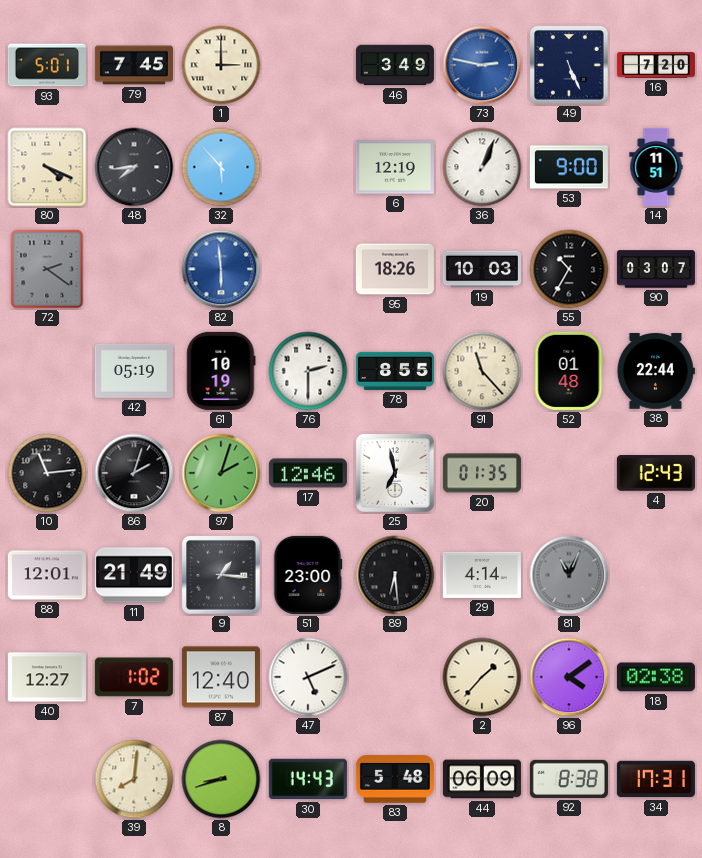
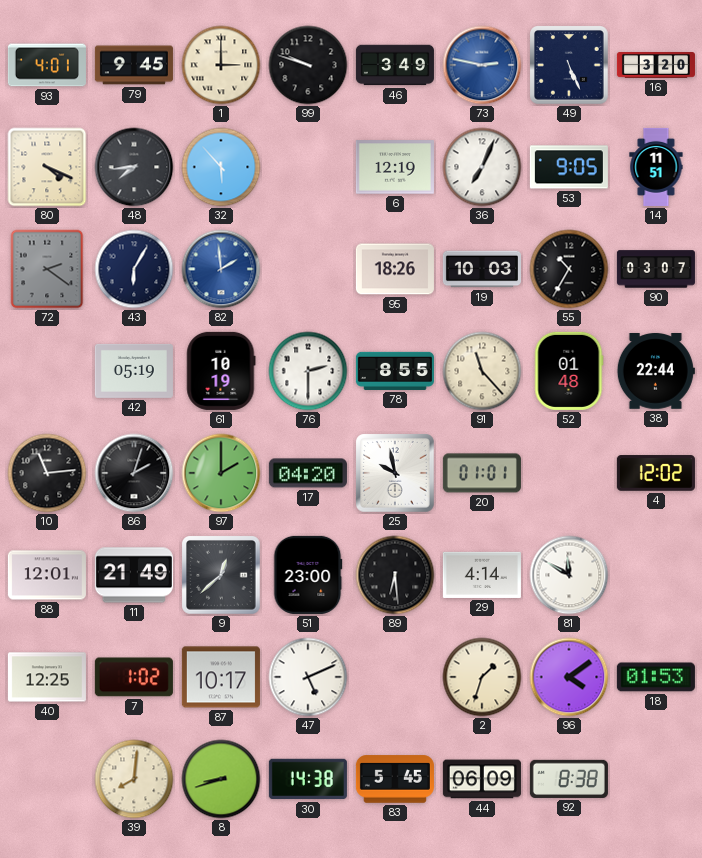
93: 5:01 -> 4:01
79: 7:45 -> 9:45
99: none -> 9:48
16: 7:20 -> 3:20
36: 1:04 -> 7:04
53: 9:00 -> 9:05
43: none -> 6:05
82: 5:59 -> 1:59
97: 2:03 -> 2:00
17: 12:46 -> 04:20
25: 6:58 -> 9:58
20: 01:35 -> 01:01
4: 12:43 -> 12:02
9: 1:16 -> 12:38
81: 11:04 -> 11:50
81 dial: grey -> white
40: 12:27 -> 12:25
87: 12:40 -> 10:17
2: 1:37 -> 1:33
18: 02:38 -> 01:53
30: 14:43 -> 14:38
83: 5:48 -> 5:45
34: 17:31 -> none
